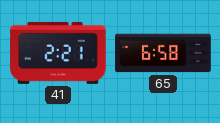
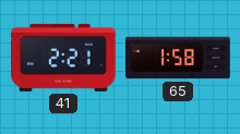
65: 6:58 -> 1:58
